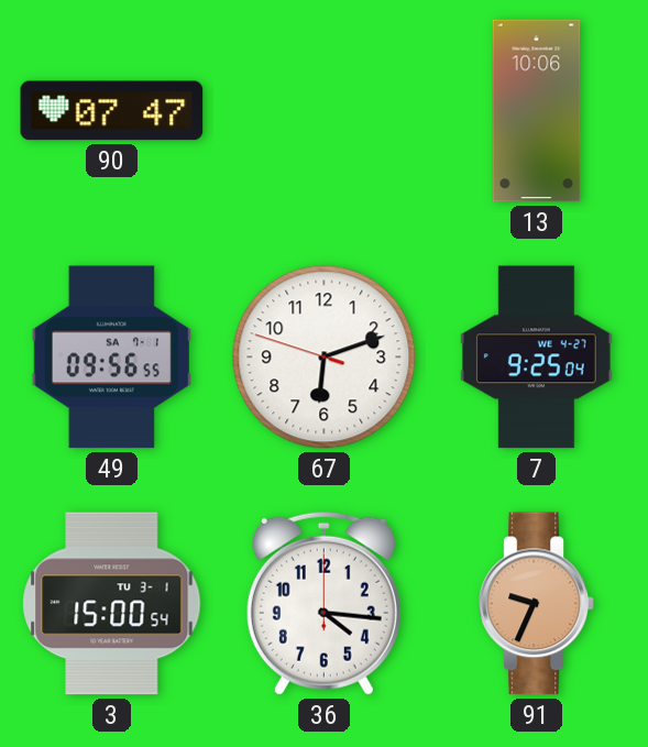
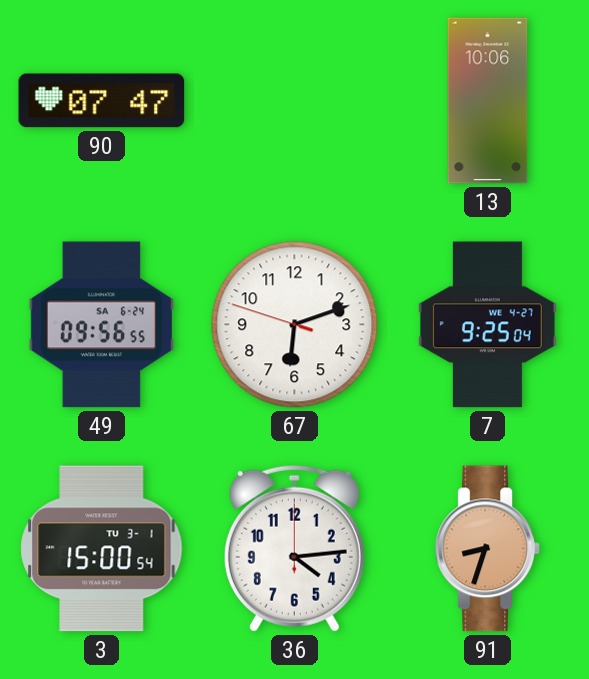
49 date: SA 7-1 -> SA 6-24
36: 4:16 -> 4:14
91: 9:34 -> 8:33
